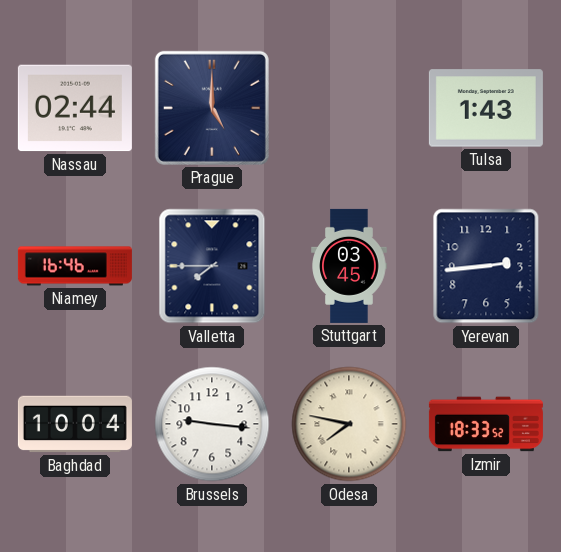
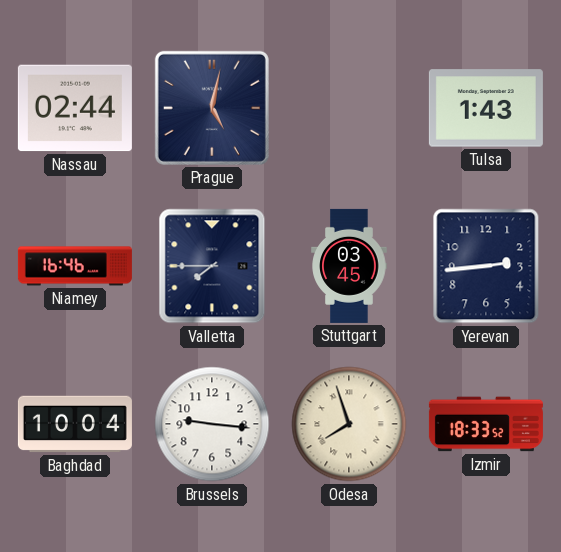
Prague: 5:00 -> 5:02
Odesa: 7:47 -> 7:57
